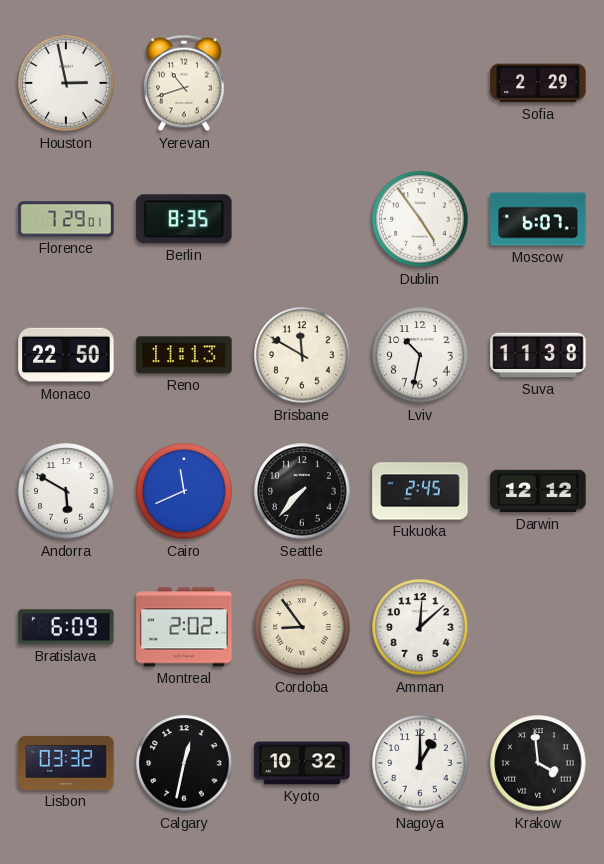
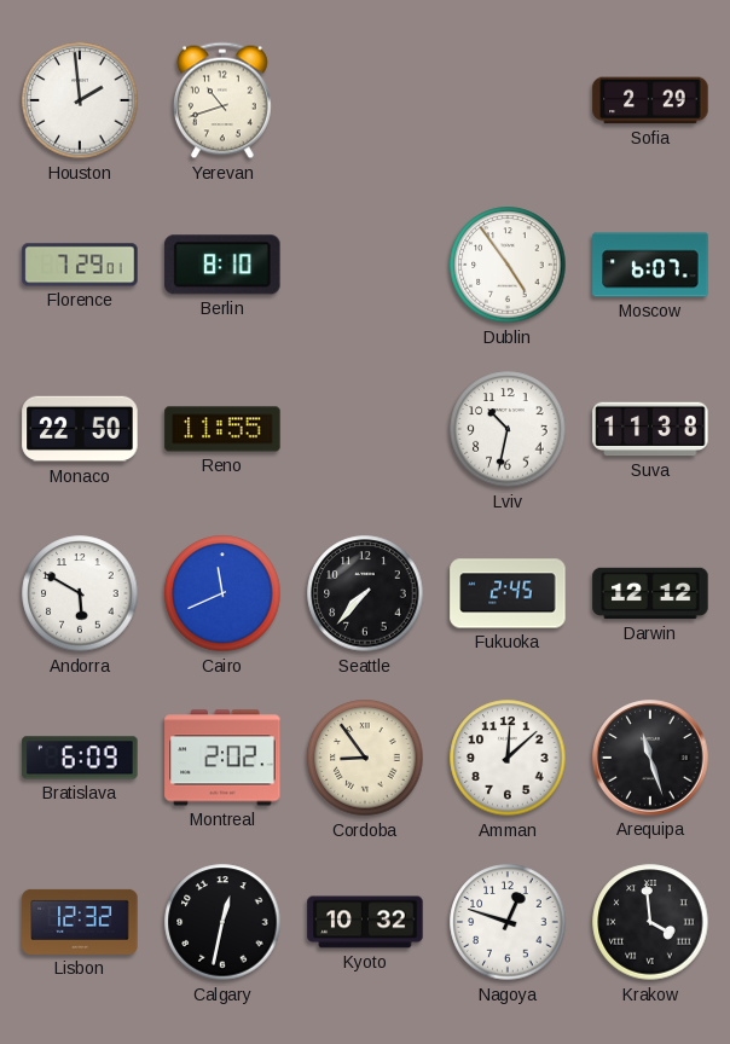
Houston: 2:58 -> 1:59
Berlin: 8:35 -> 8:10
Reno: 11:13 -> 11:55
Brisbane: 11:50 -> none
Arequipa: none -> 11:27
Lisbon: 03:32 -> 12:32
Nagoya: 1:00 -> 12:48
